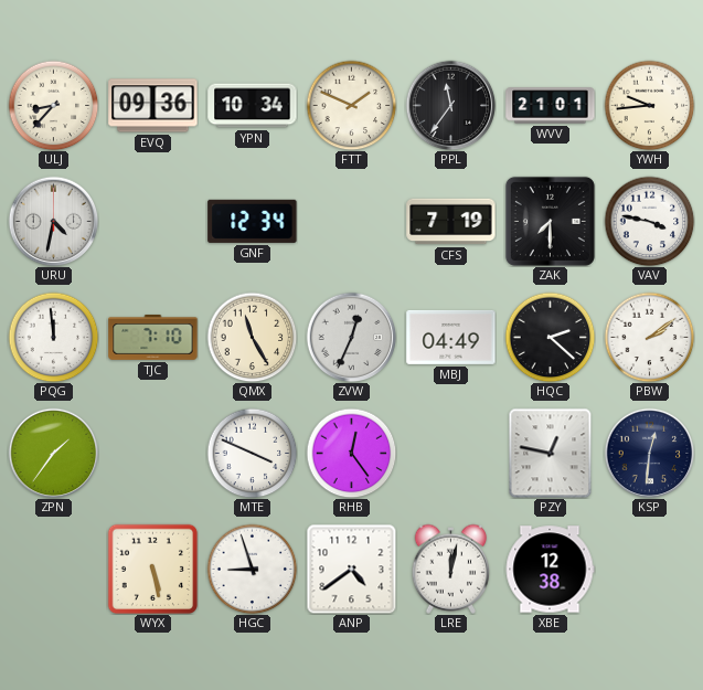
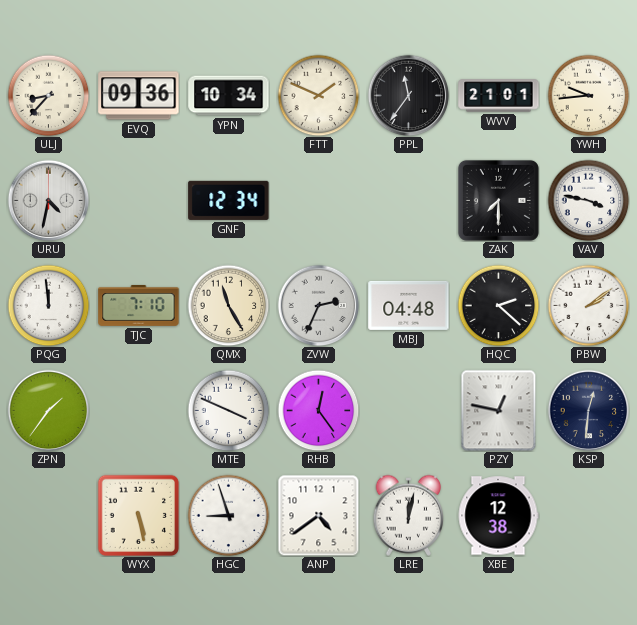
CFS: 7:19 -> none
ZVW: 12:34 -> 2:34
MBJ: 04:49 -> 04:48
